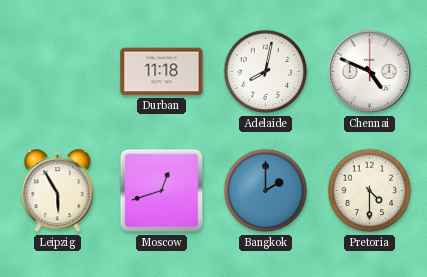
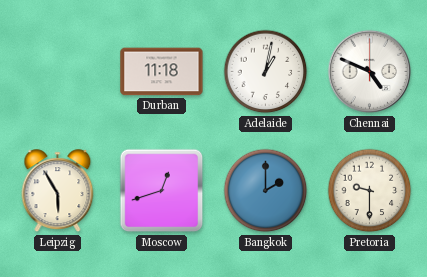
Adelaide: 8:02 -> 1:02
Pretoria: 4:30 -> 9:30
